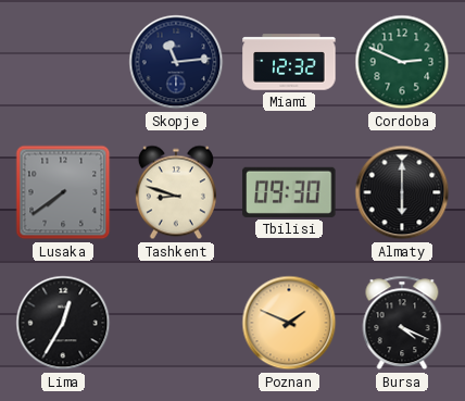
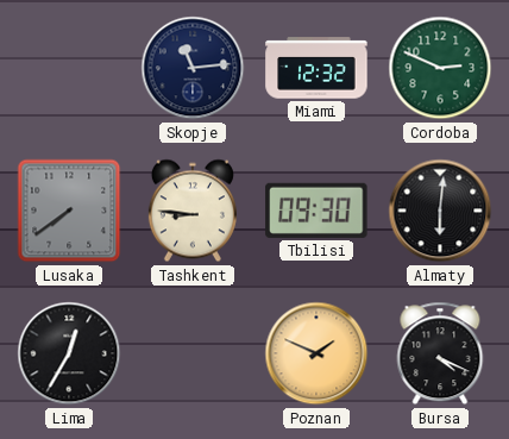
Tashkent: 8:48 -> 8:46
Almaty: 6:00 -> 6:01
